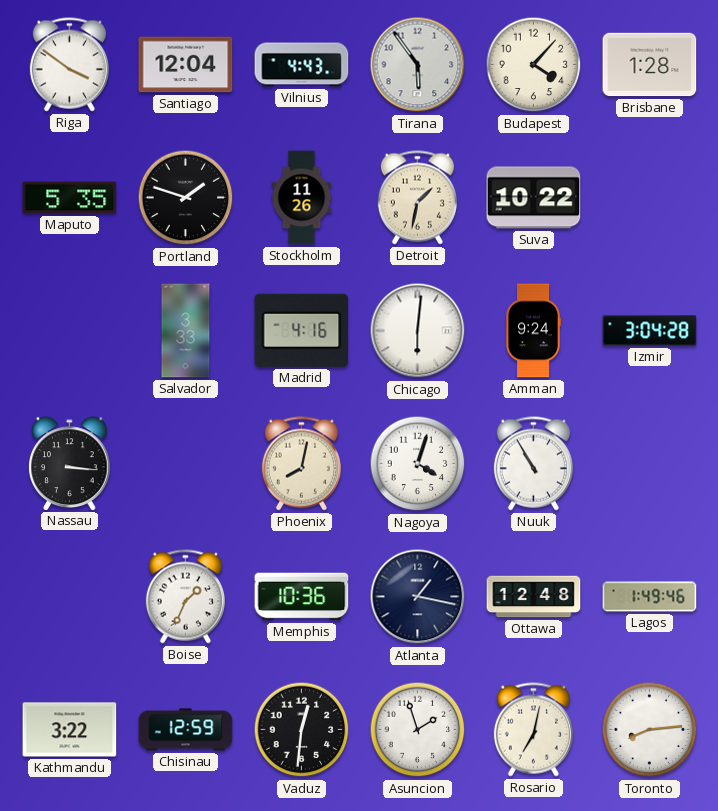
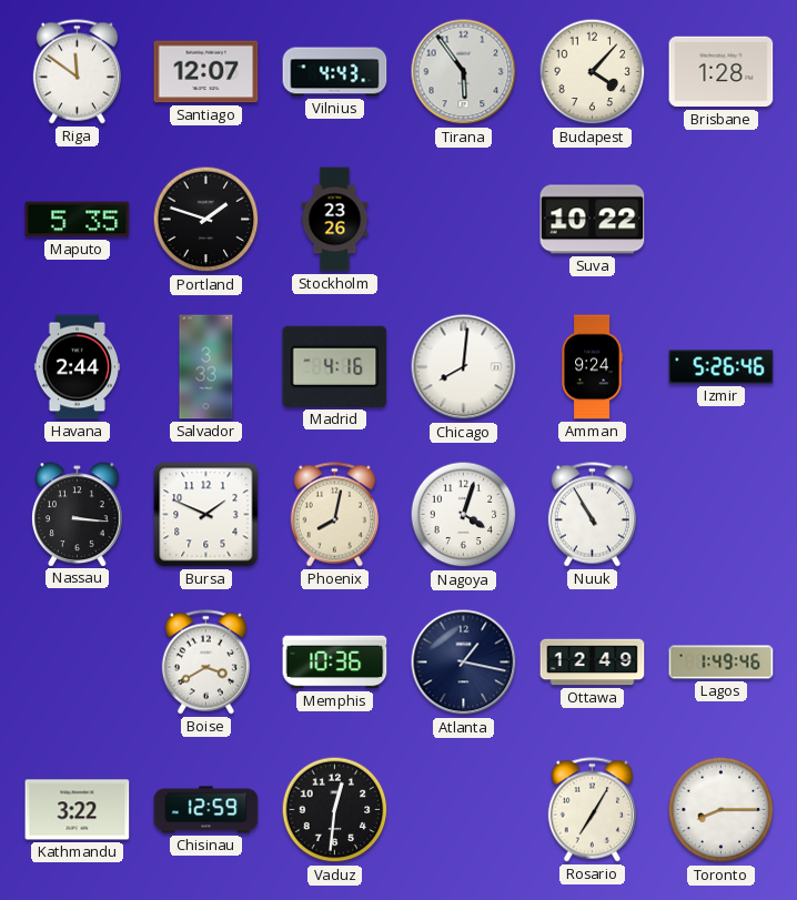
Riga: 3:51 -> 11:51
Santiago: 12:04 -> 12:07
Stockholm: 11:26 -> 23:26
Detroit: 1:32 -> none
Havana: none -> 2:44
Chicago: 6:01 -> 8:01
Izmir: 3:04 -> 5:26
Bursa: none -> 1:49
Boise: 1:34 -> 3:40
Ottawa: 12:48 -> 12:49
Asuncion: 1:57 -> none
Rosario: 7:02 -> 7:05
Toronto: 8:14 -> 8:15
